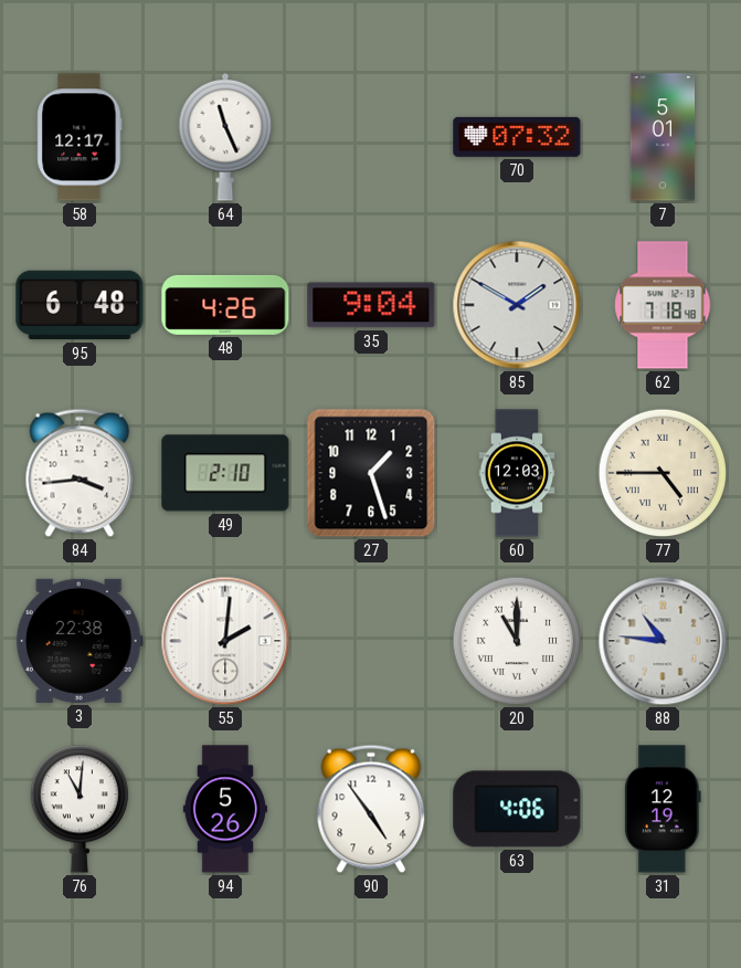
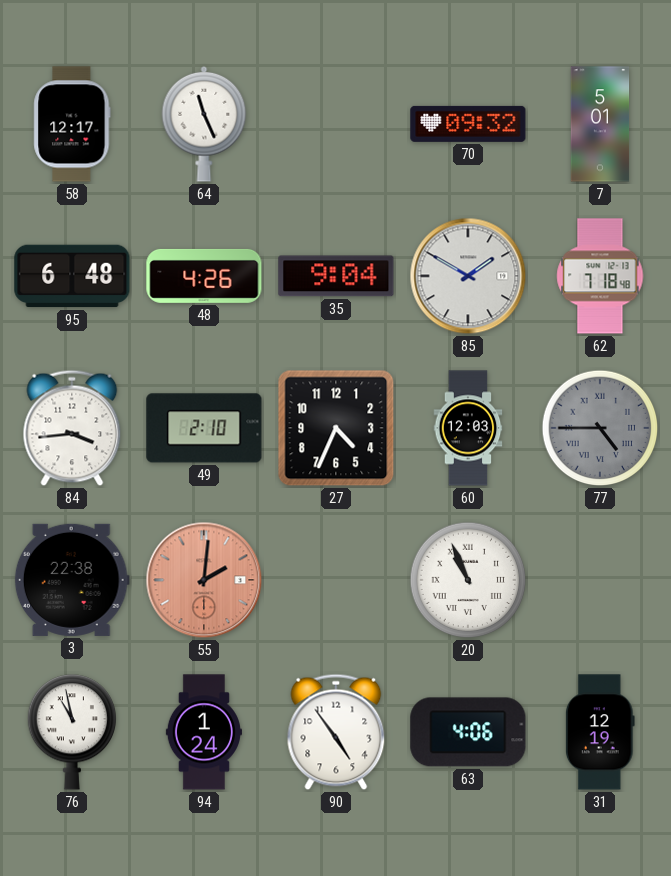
70: 07:32 -> 09:32
27: 1:27 -> 4:34
77 dial: cream -> grey
55 dial: white -> salmon
20: 11:00 -> 10:56
88: 10:46 -> none
76: 11:01 -> 10:58
94: 5:26 -> 1:24
